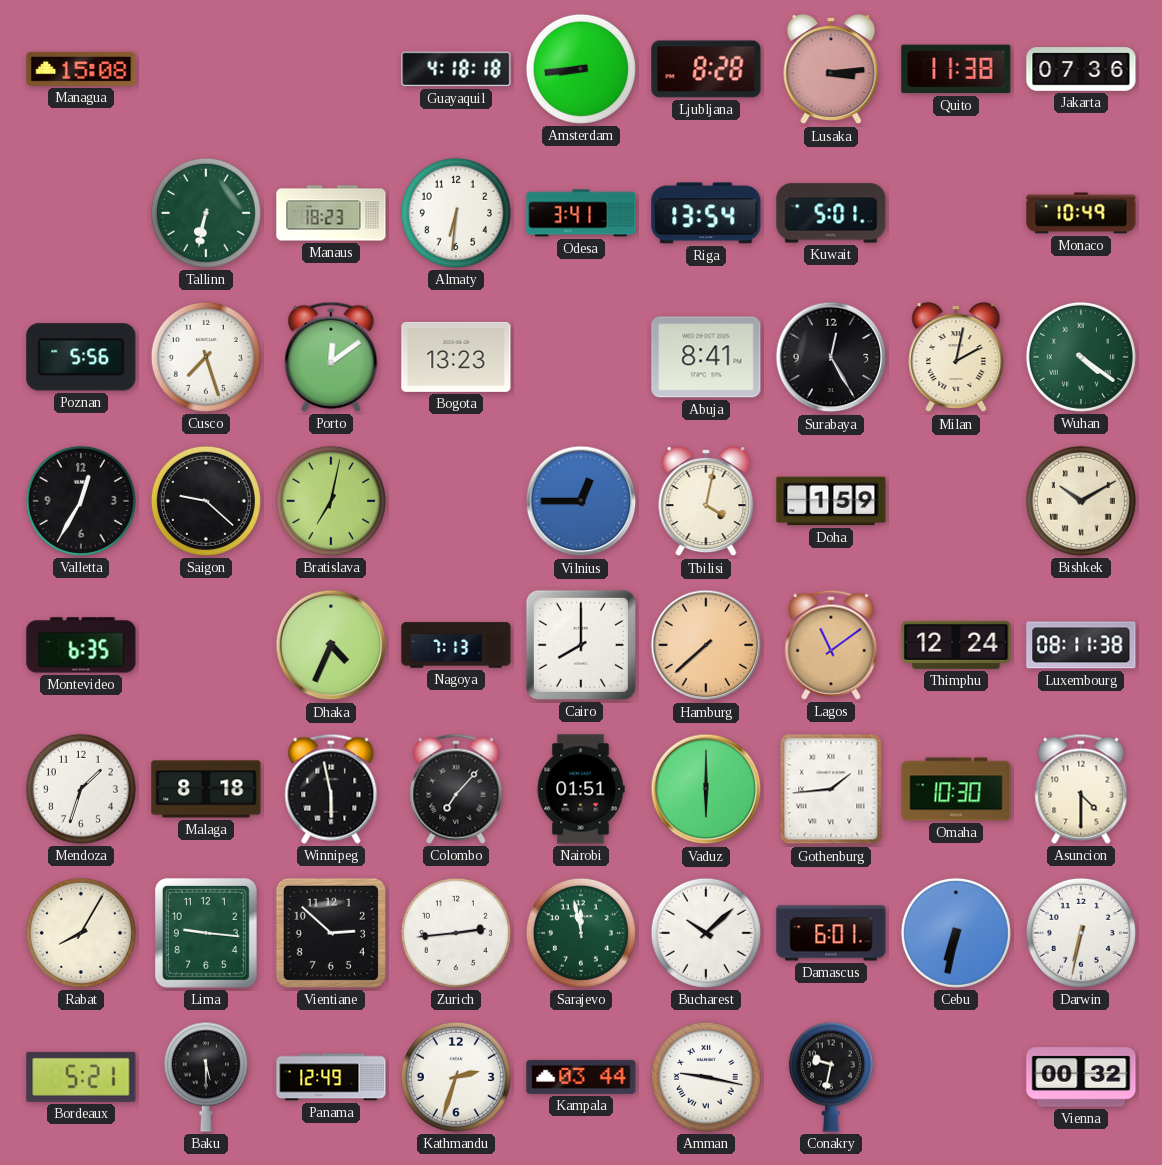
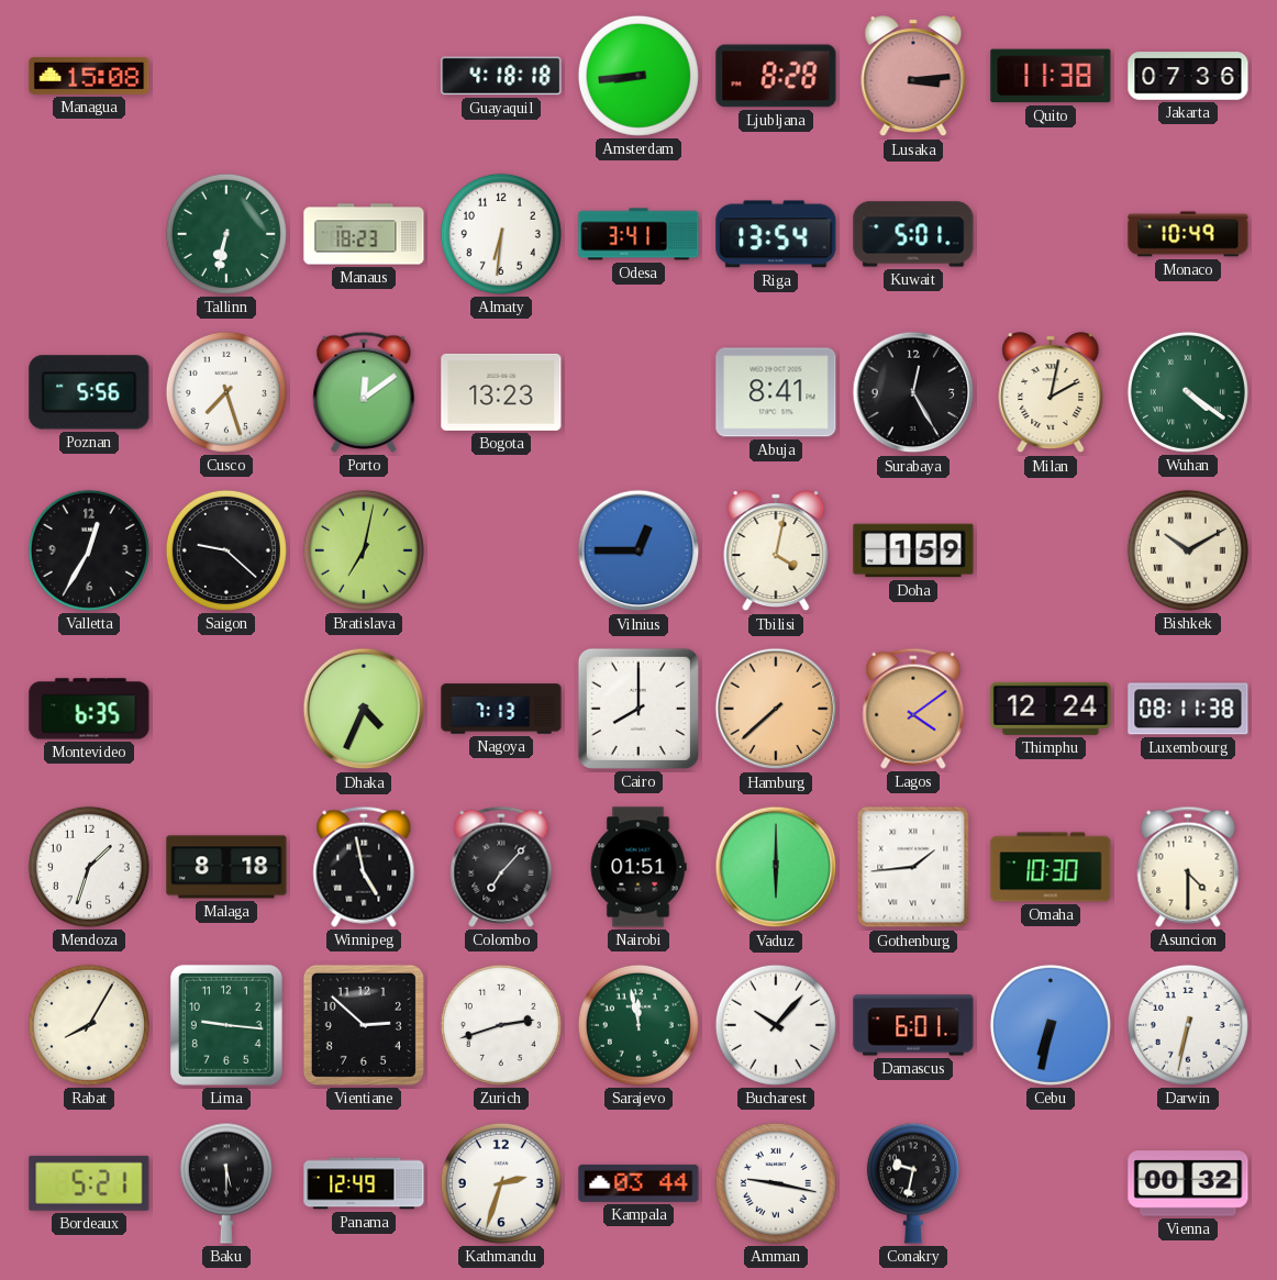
Lagos: 11:09 -> 4:09
Winnipeg: 5:58 -> 4:58
Zurich: 2:44 -> 2:42
Bucharest: 10:08 -> 10:07
